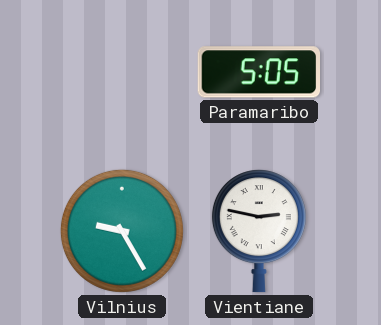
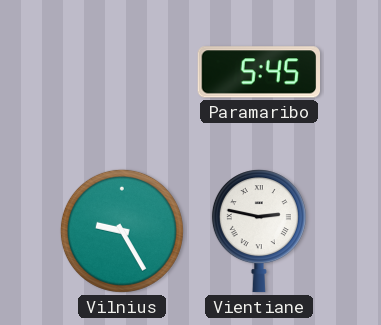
Paramaribo: 5:05 -> 5:45
